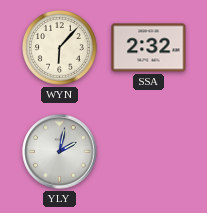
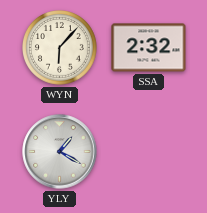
YLY: 2:02 -> 1:20
